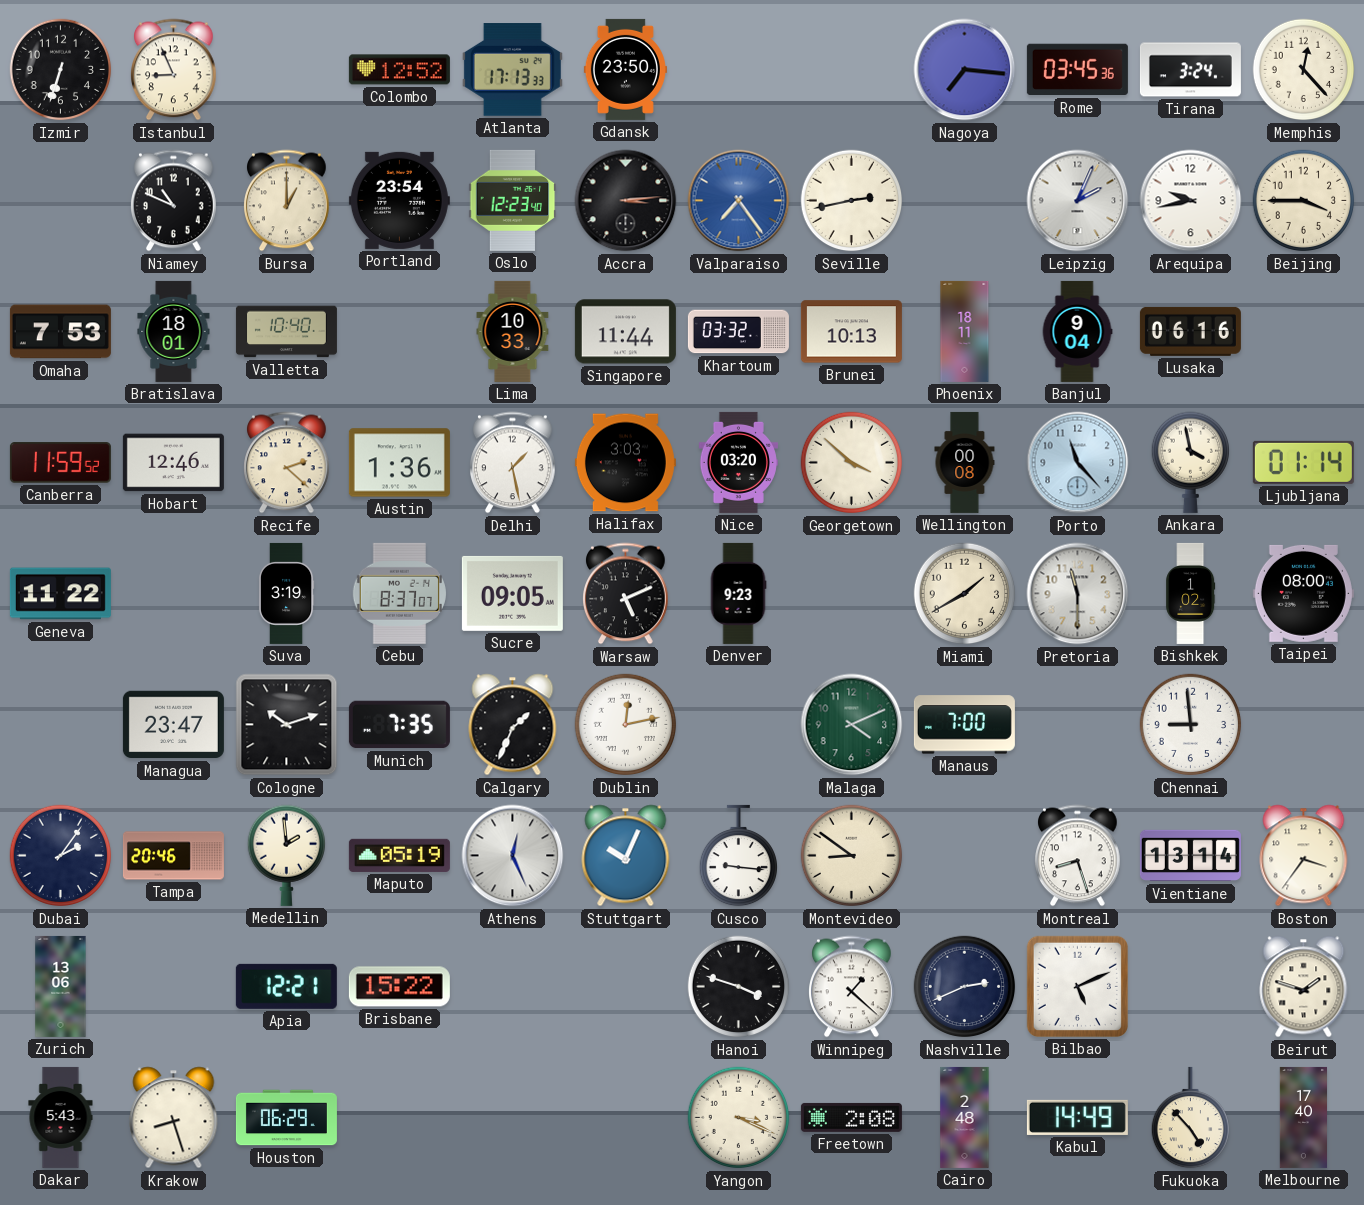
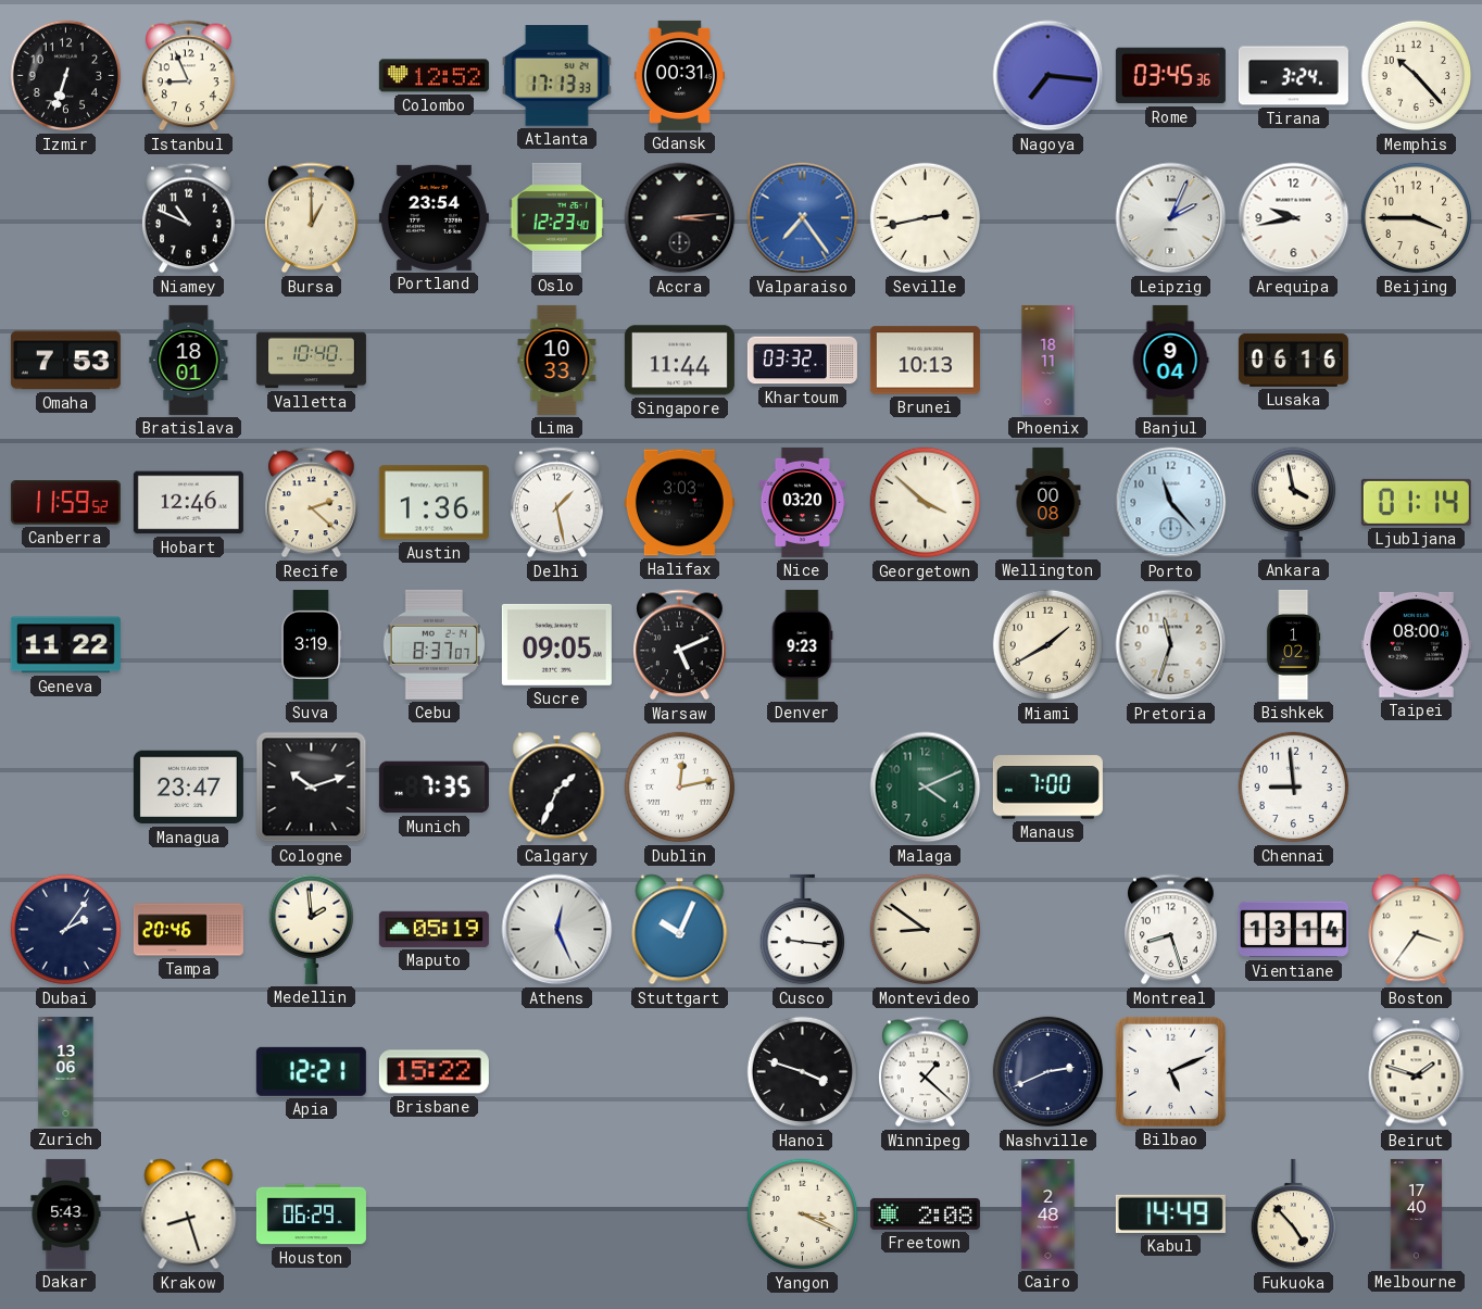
Gdansk: 23:50 -> 00:31
Memphis: 12:23 -> 10:23
Pretoria: 11:30 -> 11:33
